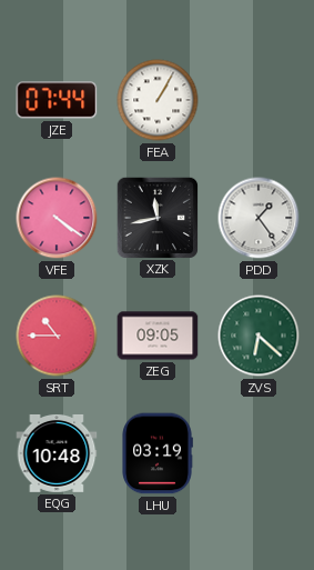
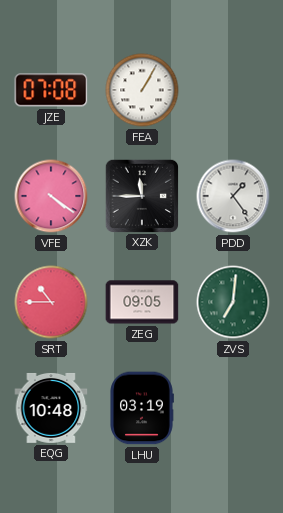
JZE: 07:44 -> 07:08
XZK: 11:43 -> 11:45
ZVS: 6:22 -> 7:01
